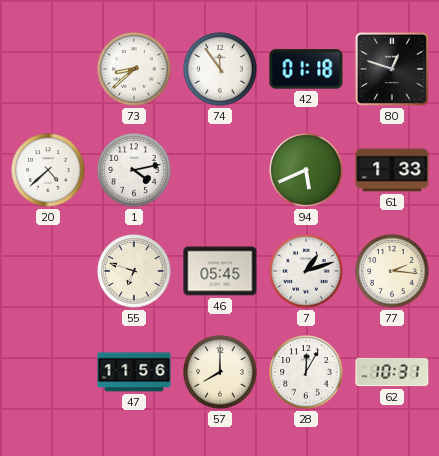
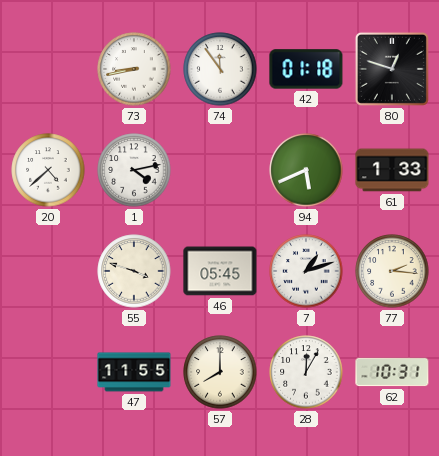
73: 8:38 -> 8:43
55: 6:48 -> 3:48
47: 11:56 -> 11:55
